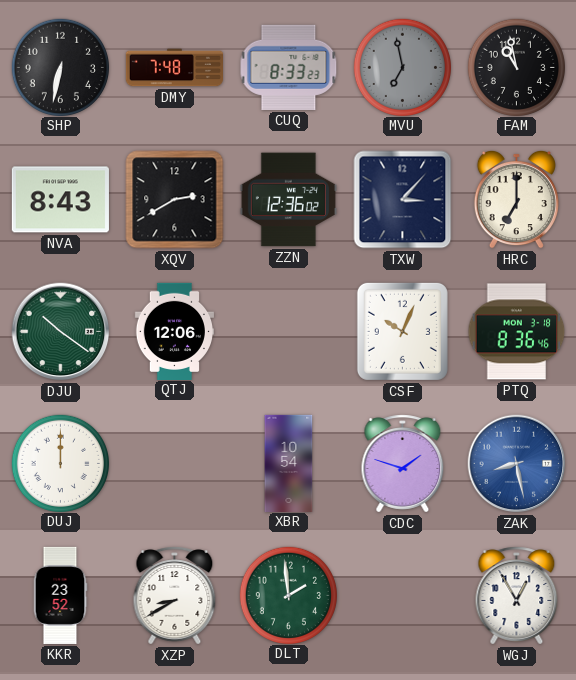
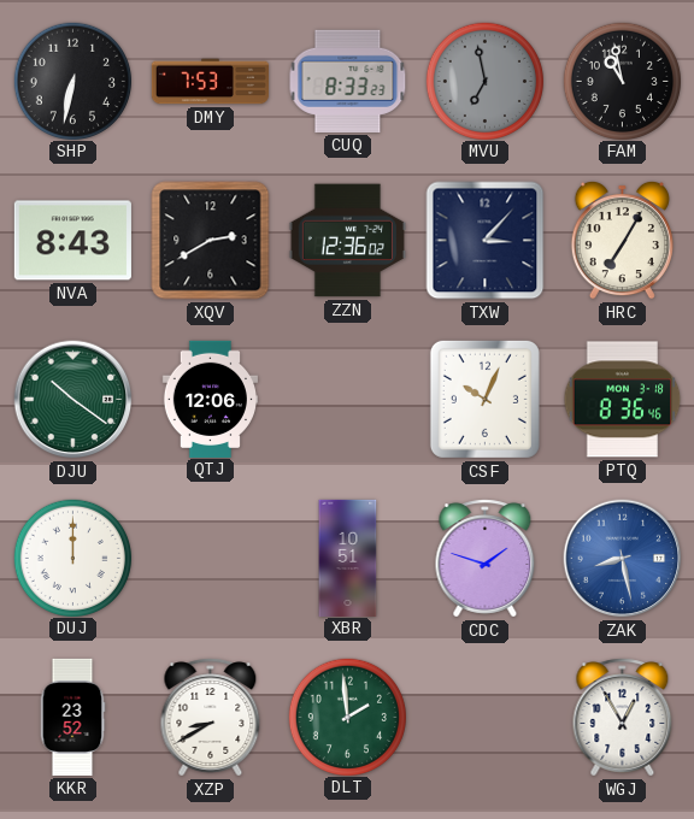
DMY: 7:48 -> 7:53
HRC: 7:00 -> 7:05
XBR: 10:54 -> 10:51
